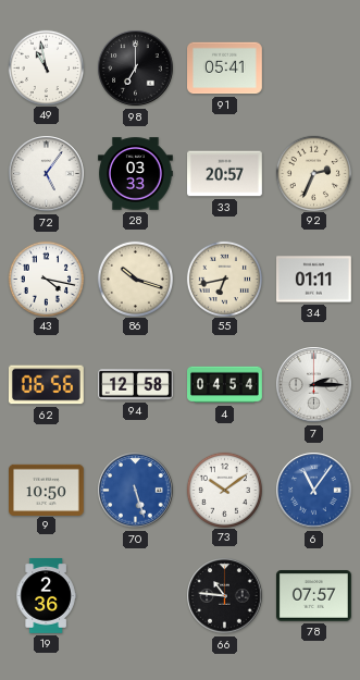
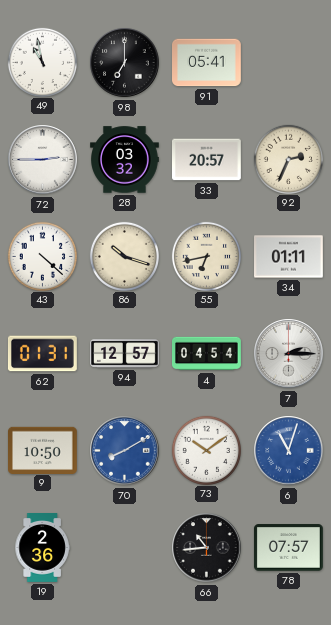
72: 5:06 -> 2:45
28: 03:33 -> 03:32
43: 4:17 -> 4:22
62: 06:56 -> 01:31
94: 12:58 -> 12:57
70: 5:27 -> 8:10
6: 11:06 -> 11:03
66: 10:46 -> 10:44
